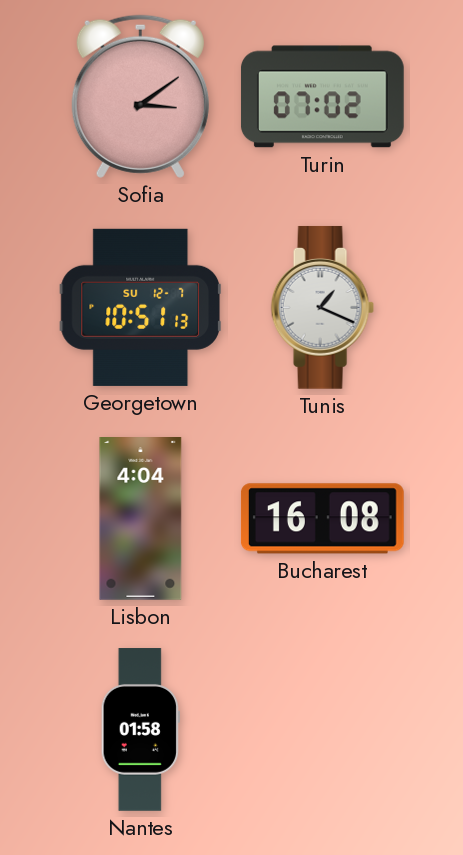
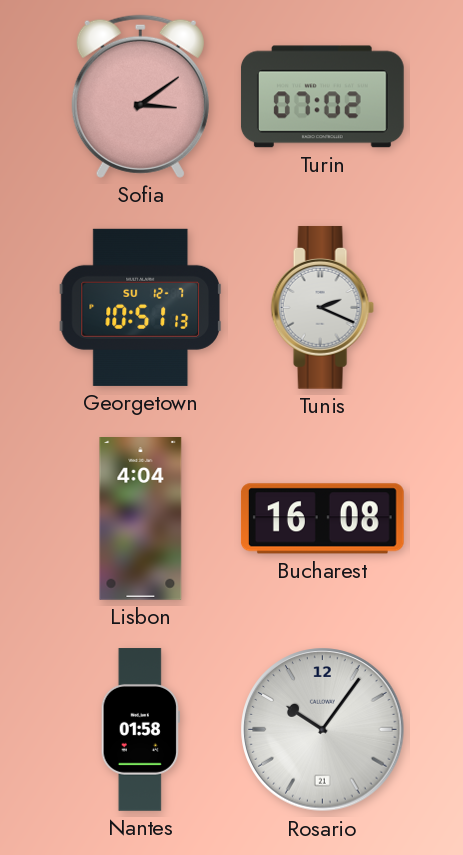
Tunis: 1:19 -> 2:19
Rosario: none -> 10:06
